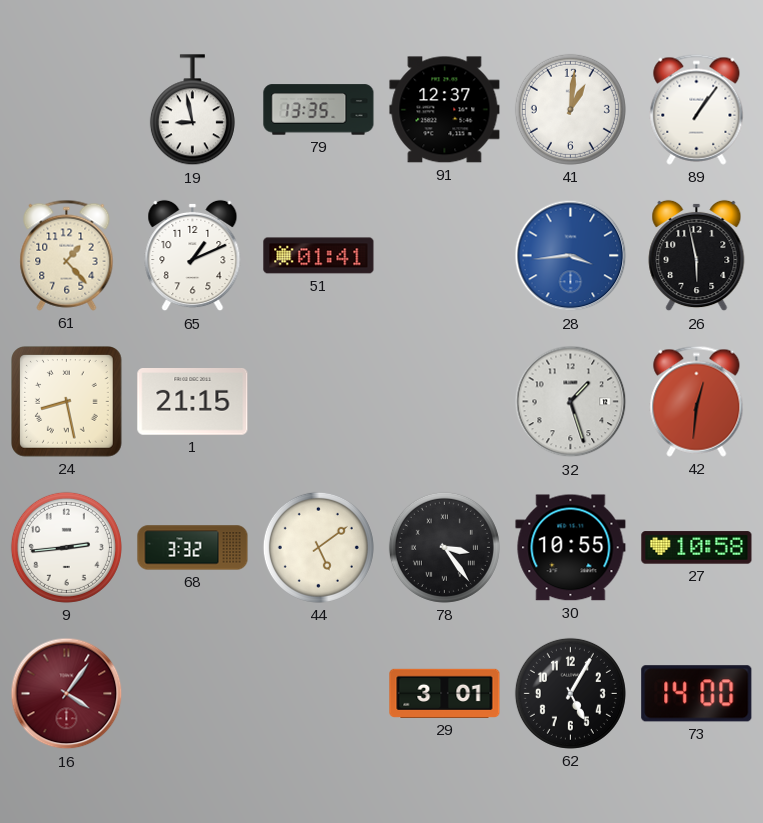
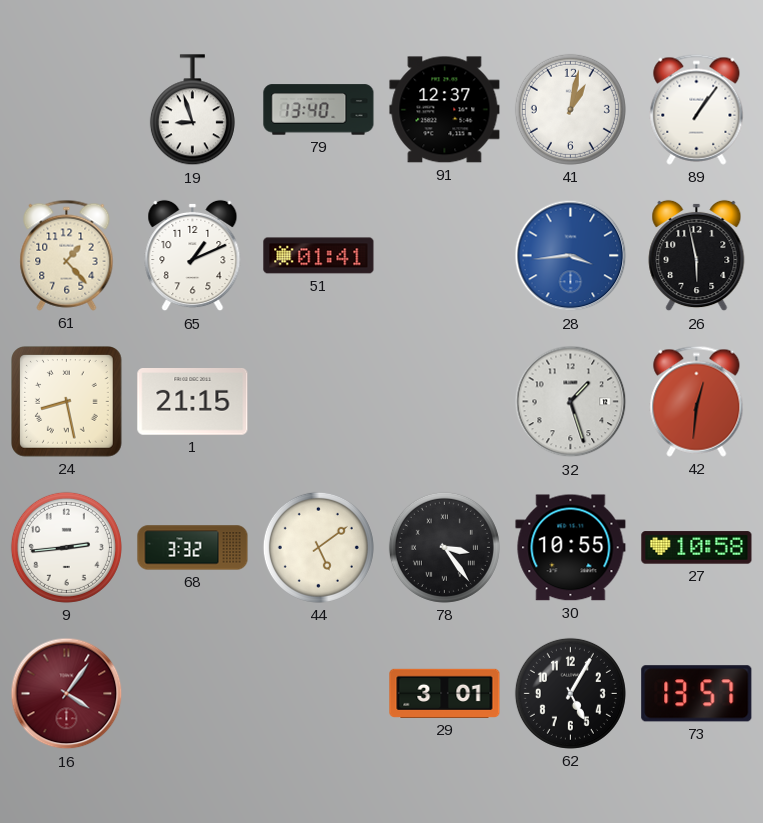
19: 8:58 -> 8:57
79: 13:35 -> 13:40
41: 1:01 -> 1:02
73: 14:00 -> 13:57
